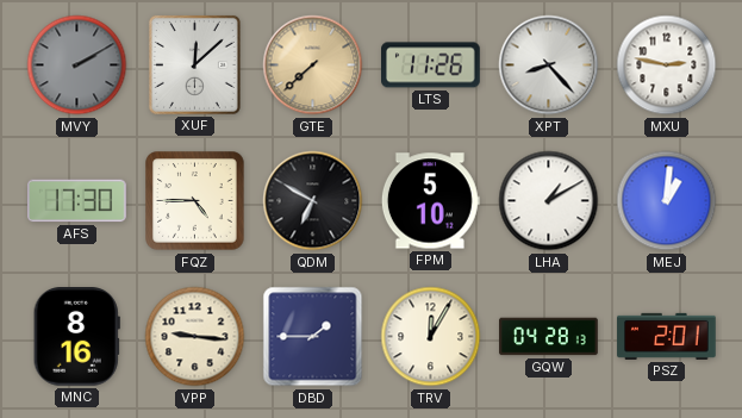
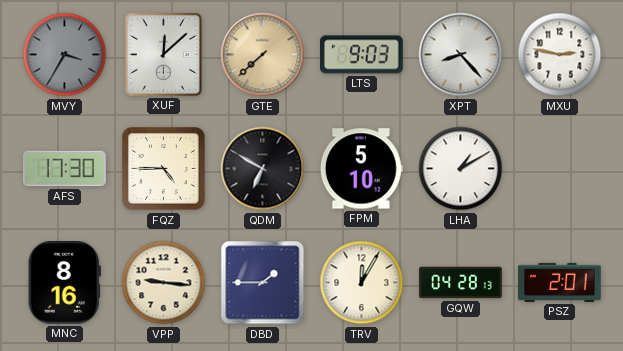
MVY: 2:10 -> 3:35
LTS: 11:26 -> 9:03
MEJ: 1:01 -> none
